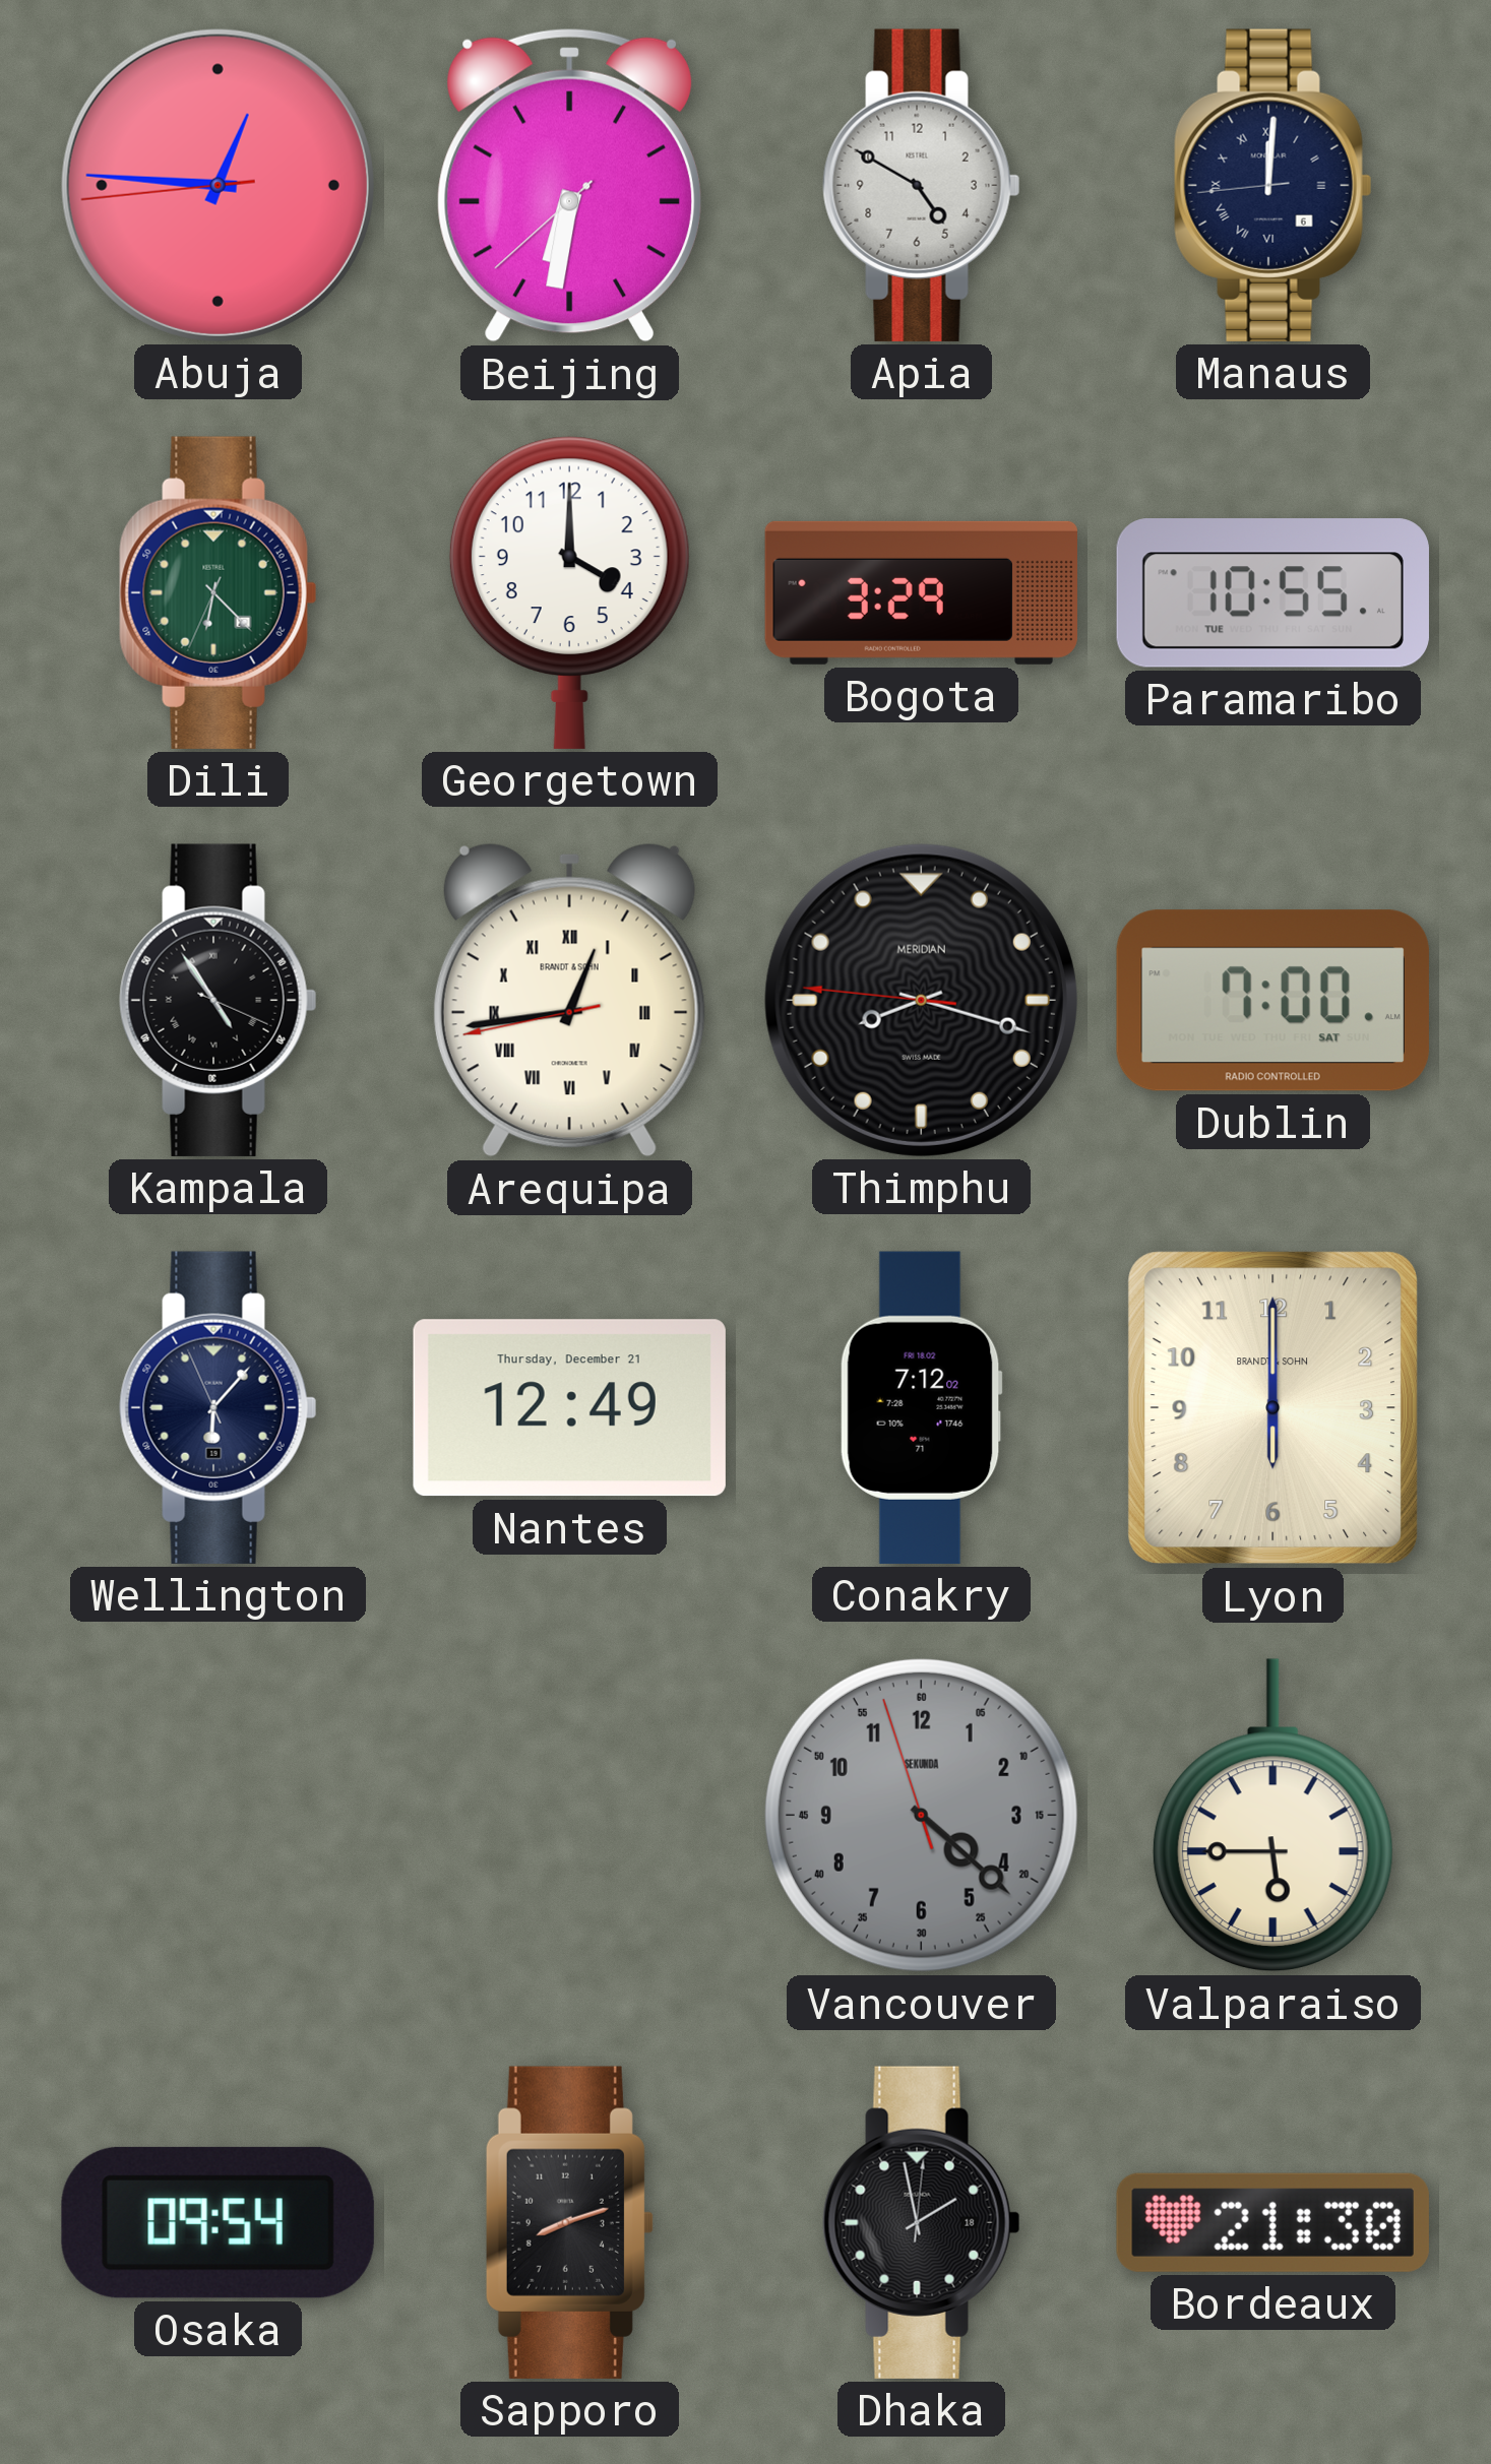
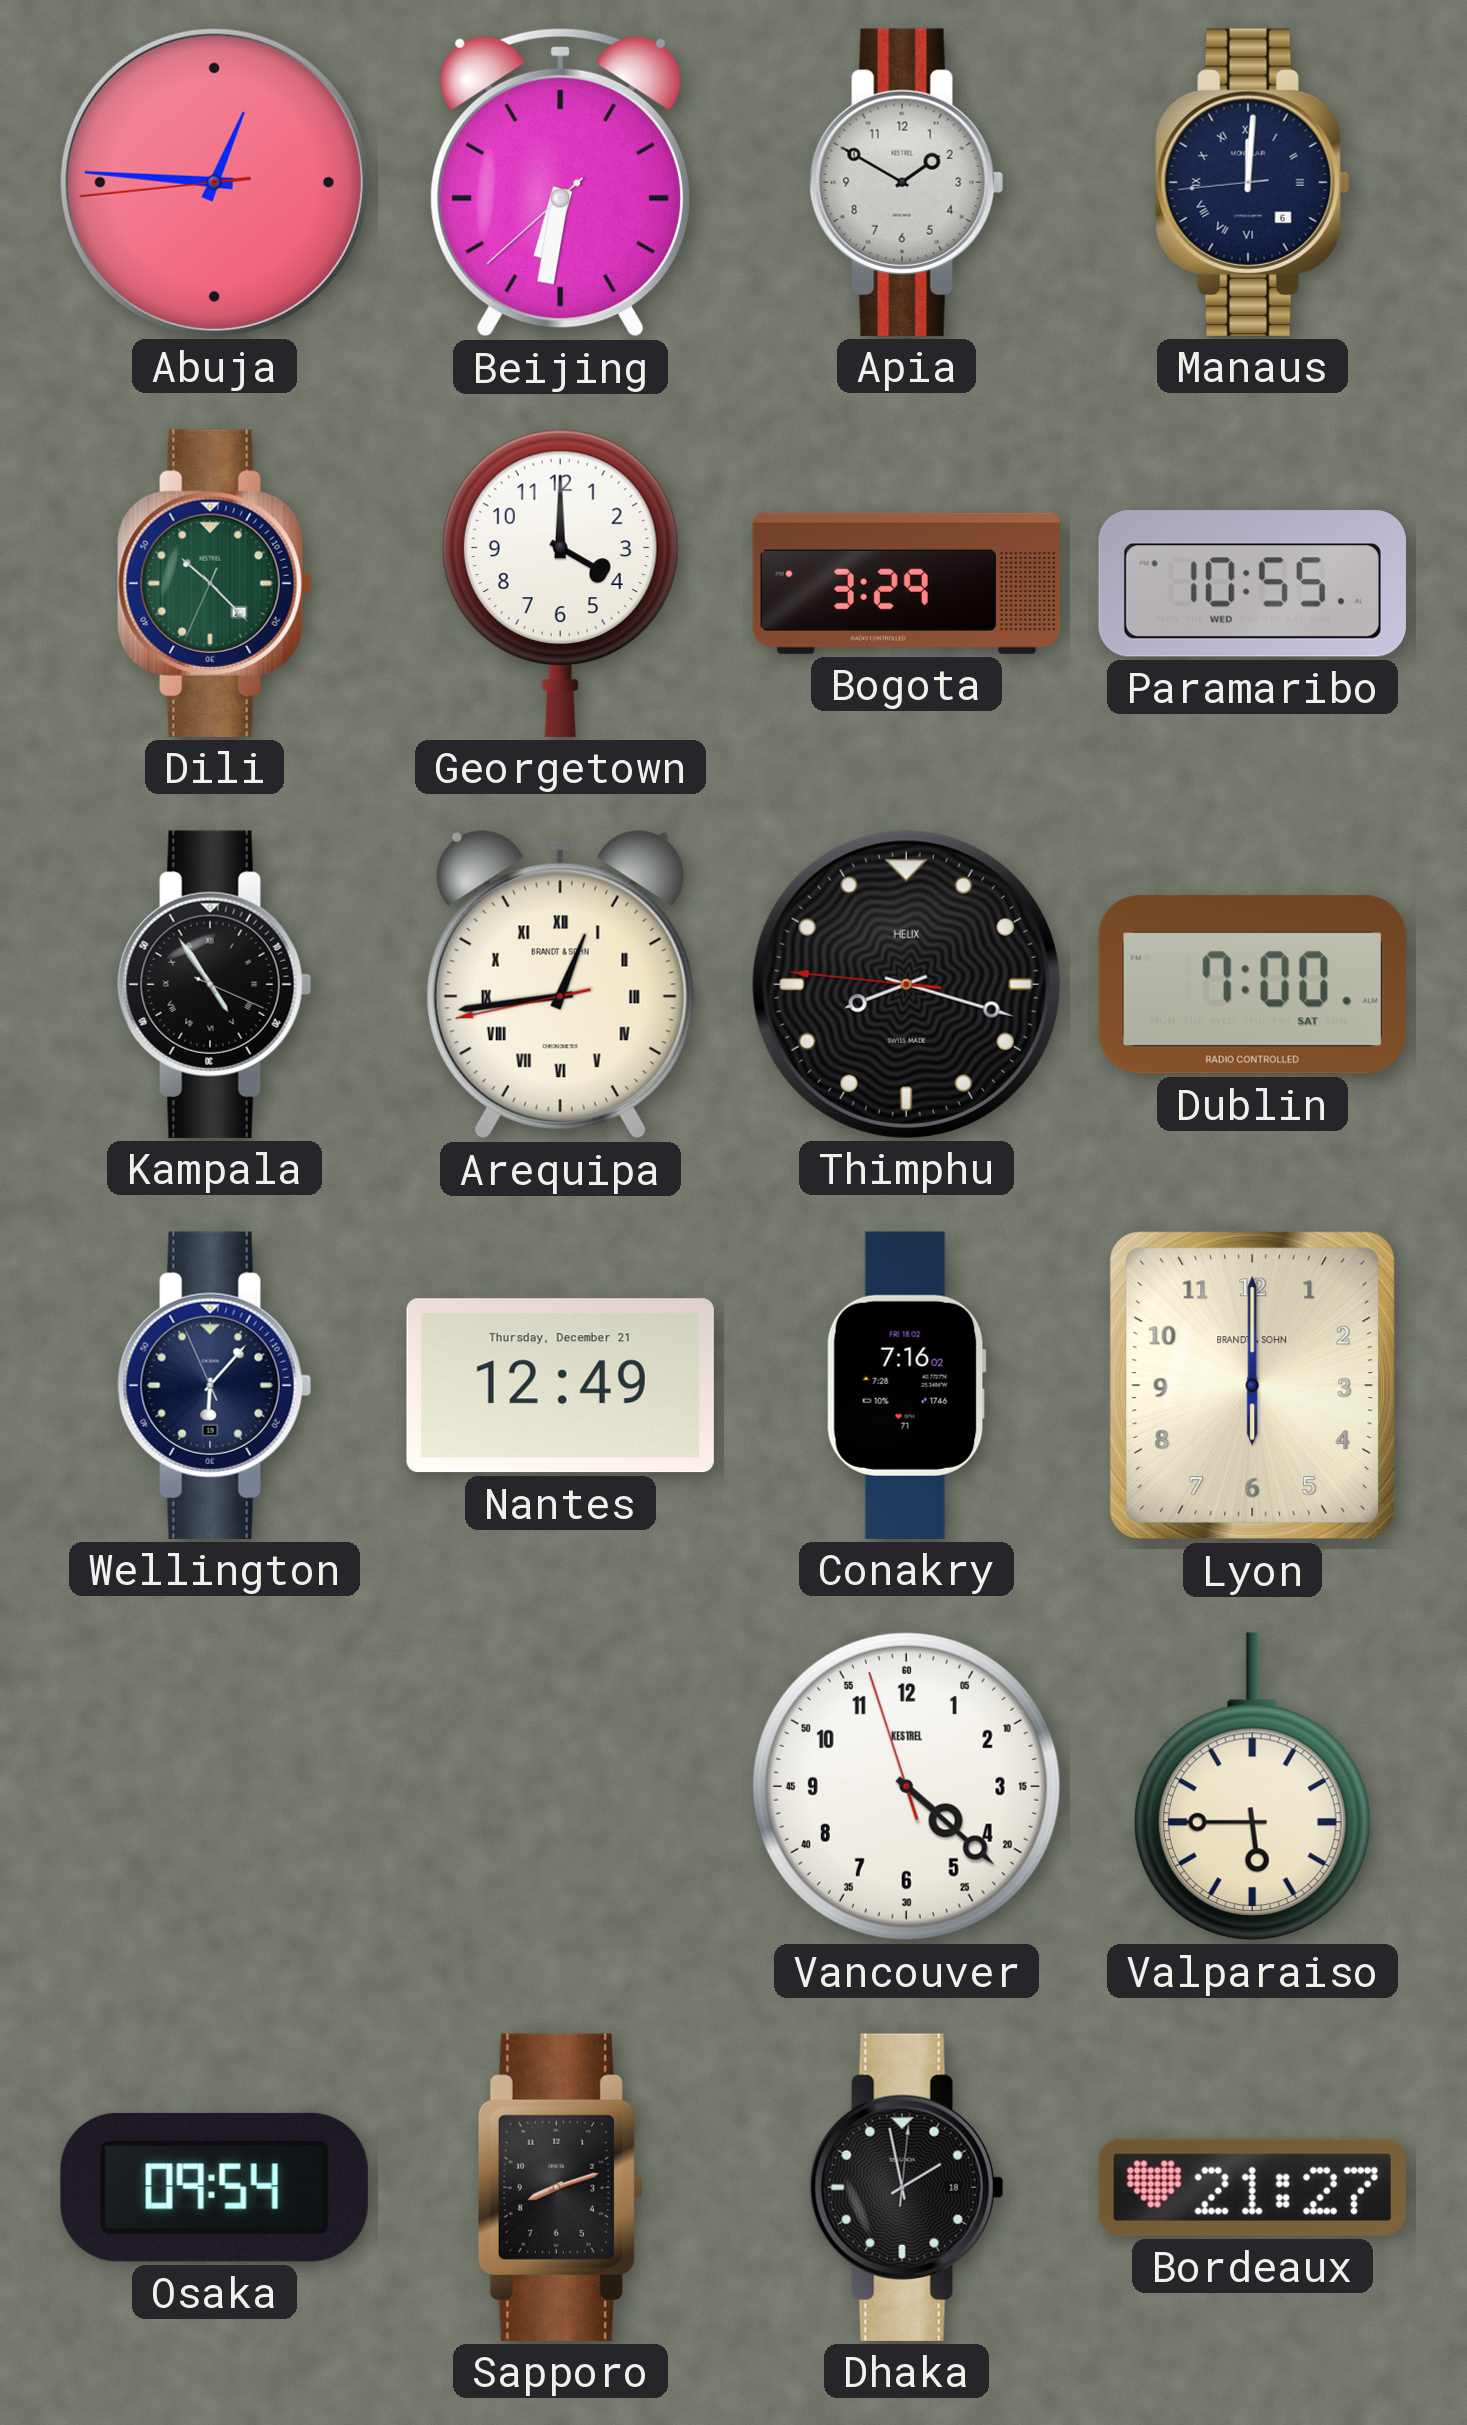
Apia: 4:50 -> 1:50
Dili: 6:22 -> 10:22
Paramaribo date: TUE -> WED
Thimphu brand: MERIDIAN -> HELIX
Conakry: 7:12 -> 7:16
Vancouver dial: grey -> white
Vancouver brand: SEKUNDA -> KESTREL
Bordeaux: 21:30 -> 21:27
